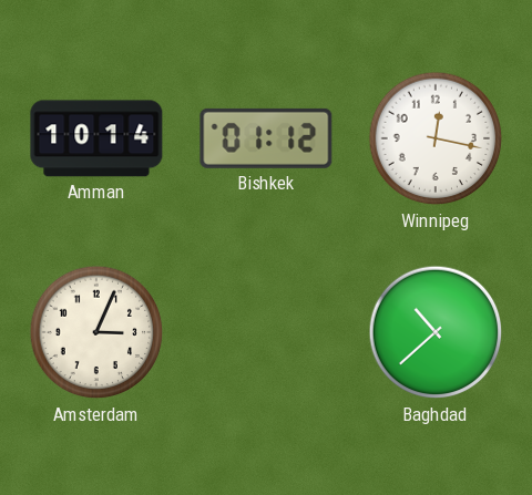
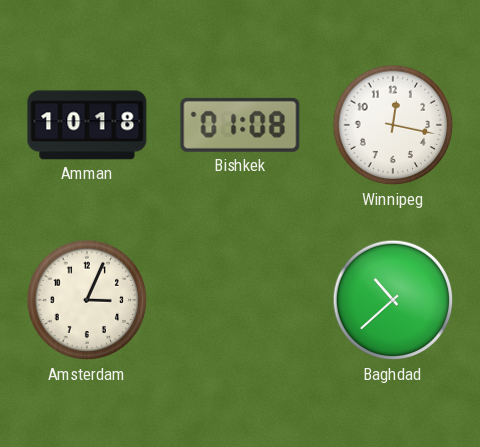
Amman: 10:14 -> 10:18
Bishkek: 01:12 -> 01:08
